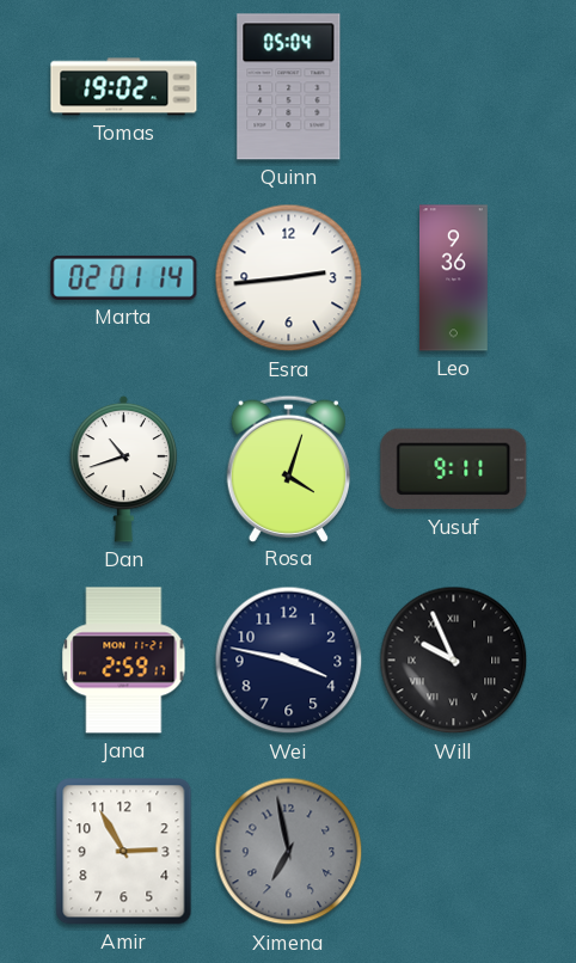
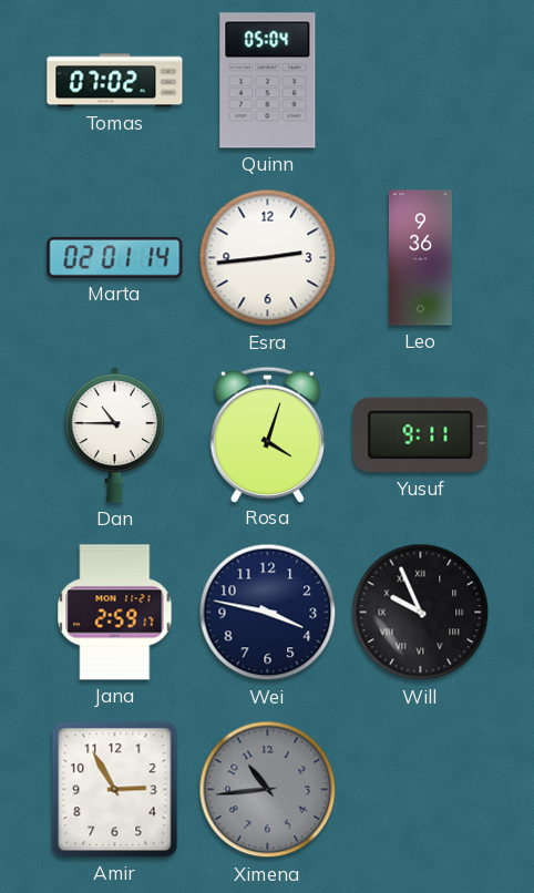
Tomas: 19:02 -> 07:02
Dan: 10:42 -> 10:45
Ximena: 6:58 -> 10:44
